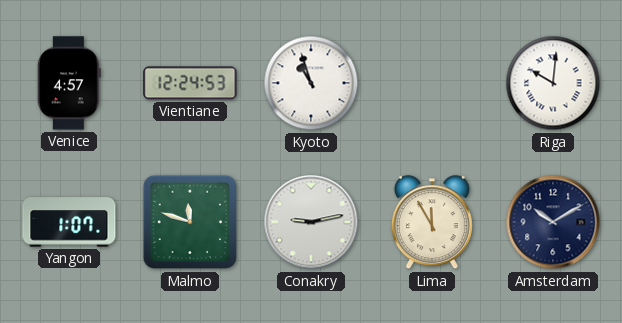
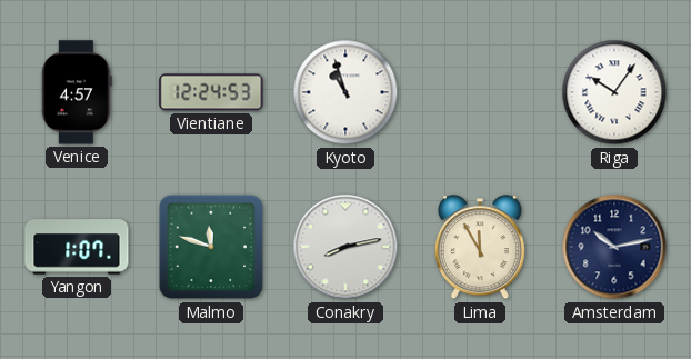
Riga: 10:01 -> 10:06
Conakry: 9:13 -> 8:13
Amsterdam: 10:10 -> 10:13
